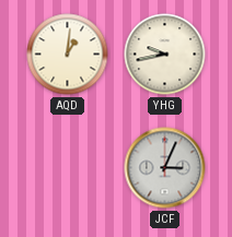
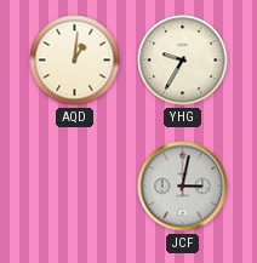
YHG: 9:43 -> 9:35
JCF: 3:04 -> 3:02
